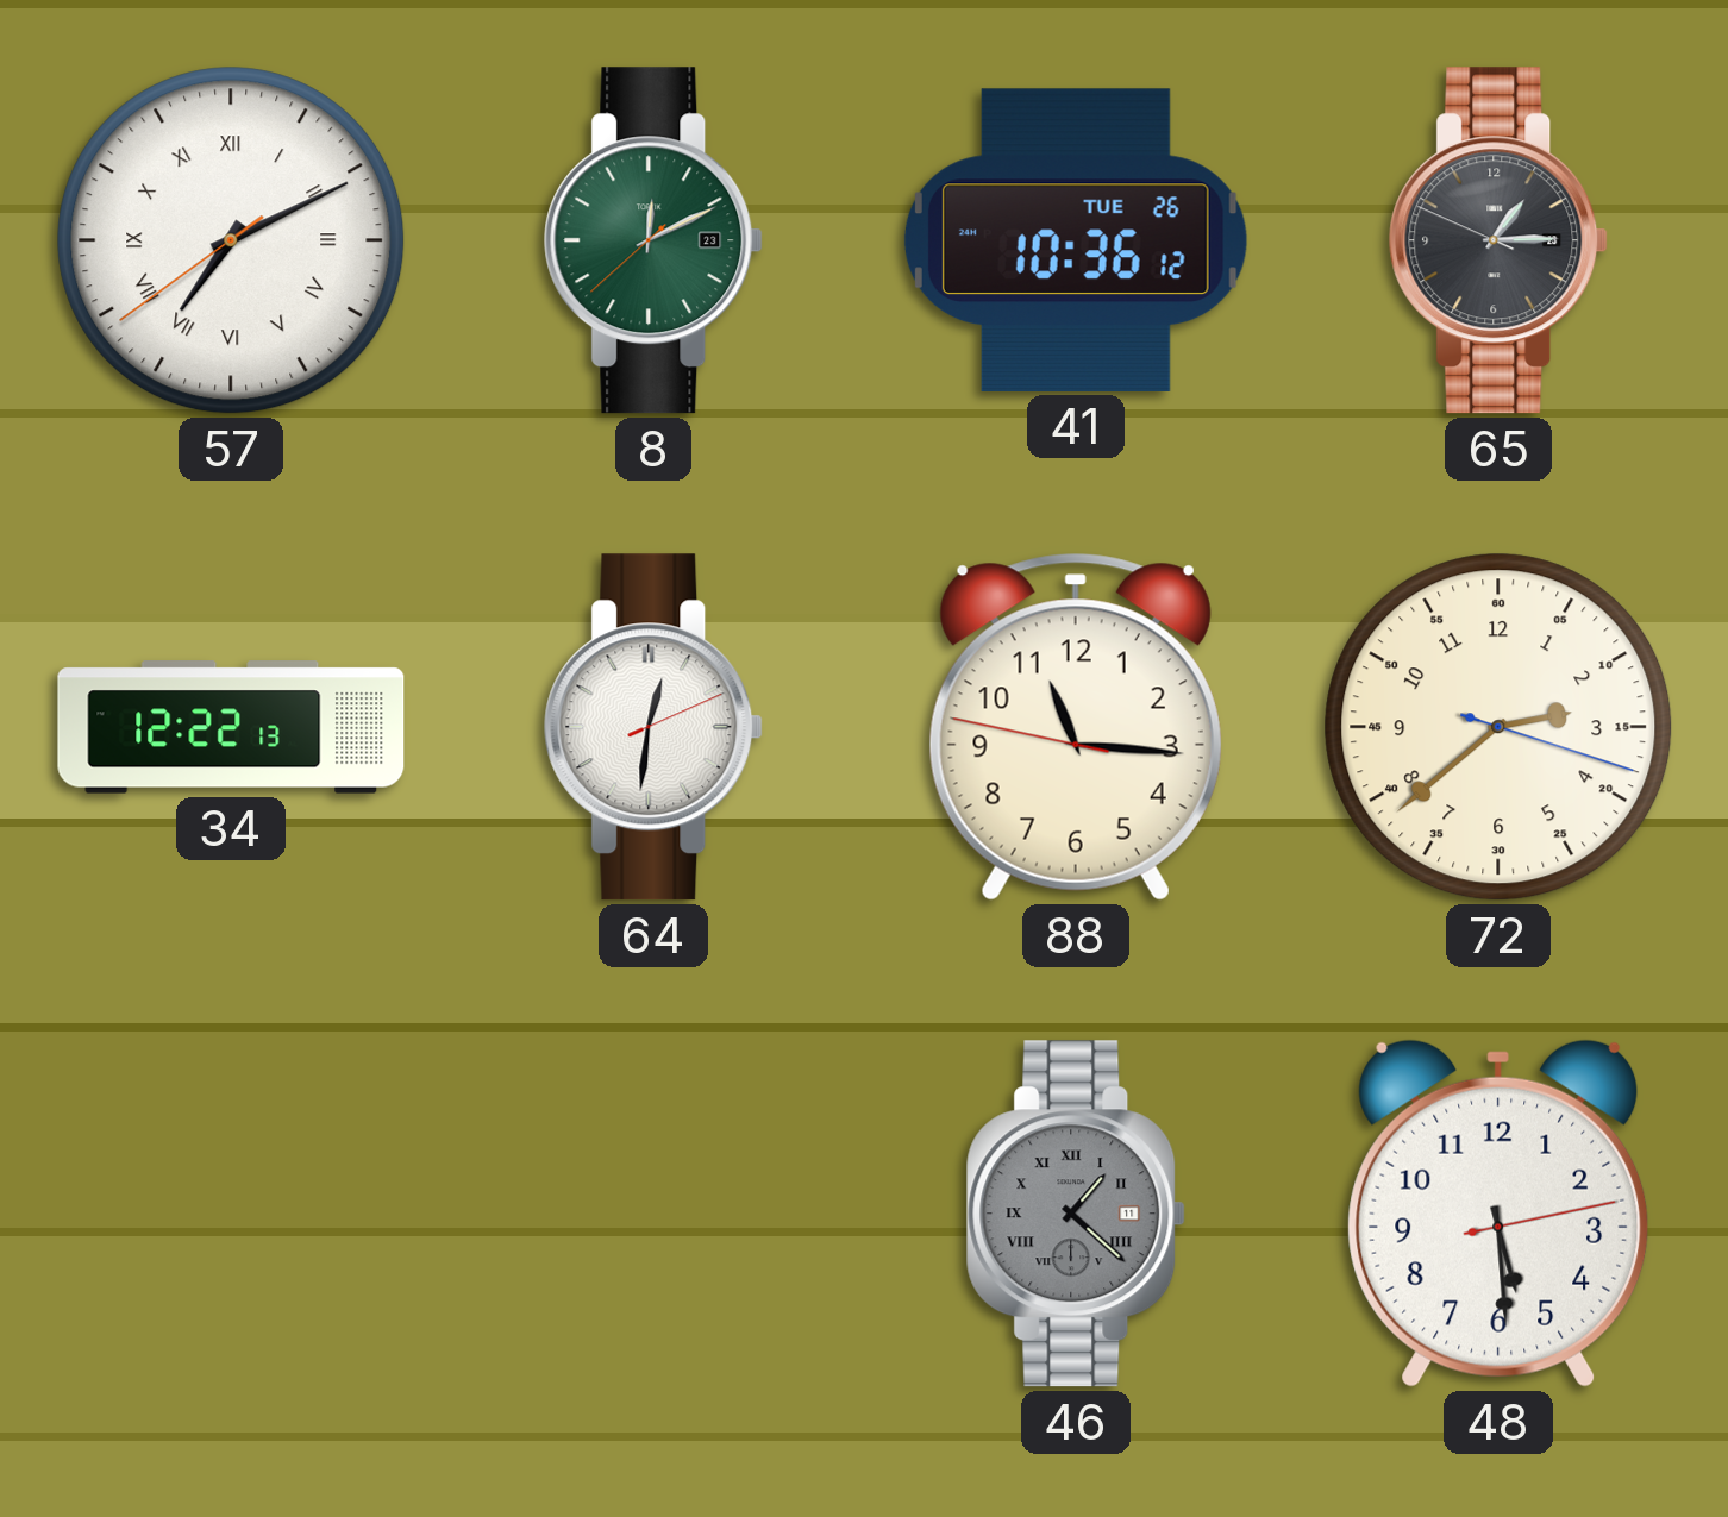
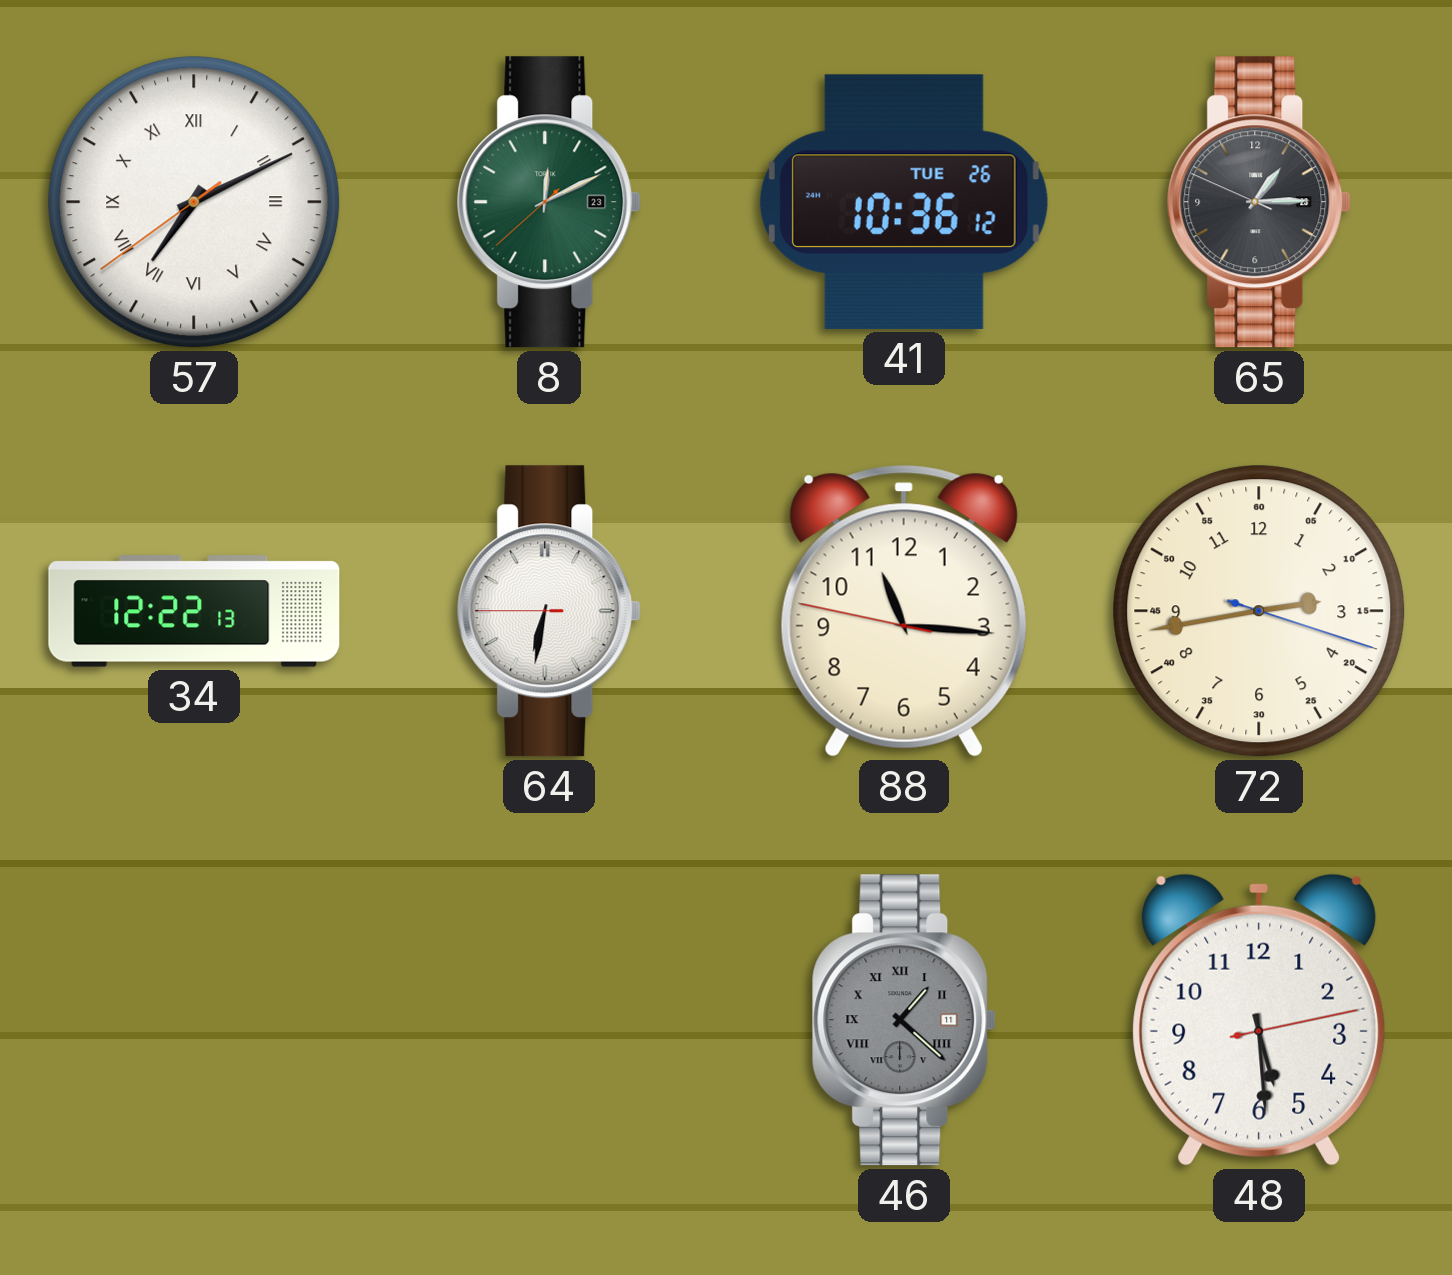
64: 12:31 -> 6:31
72: 2:38 -> 2:43
